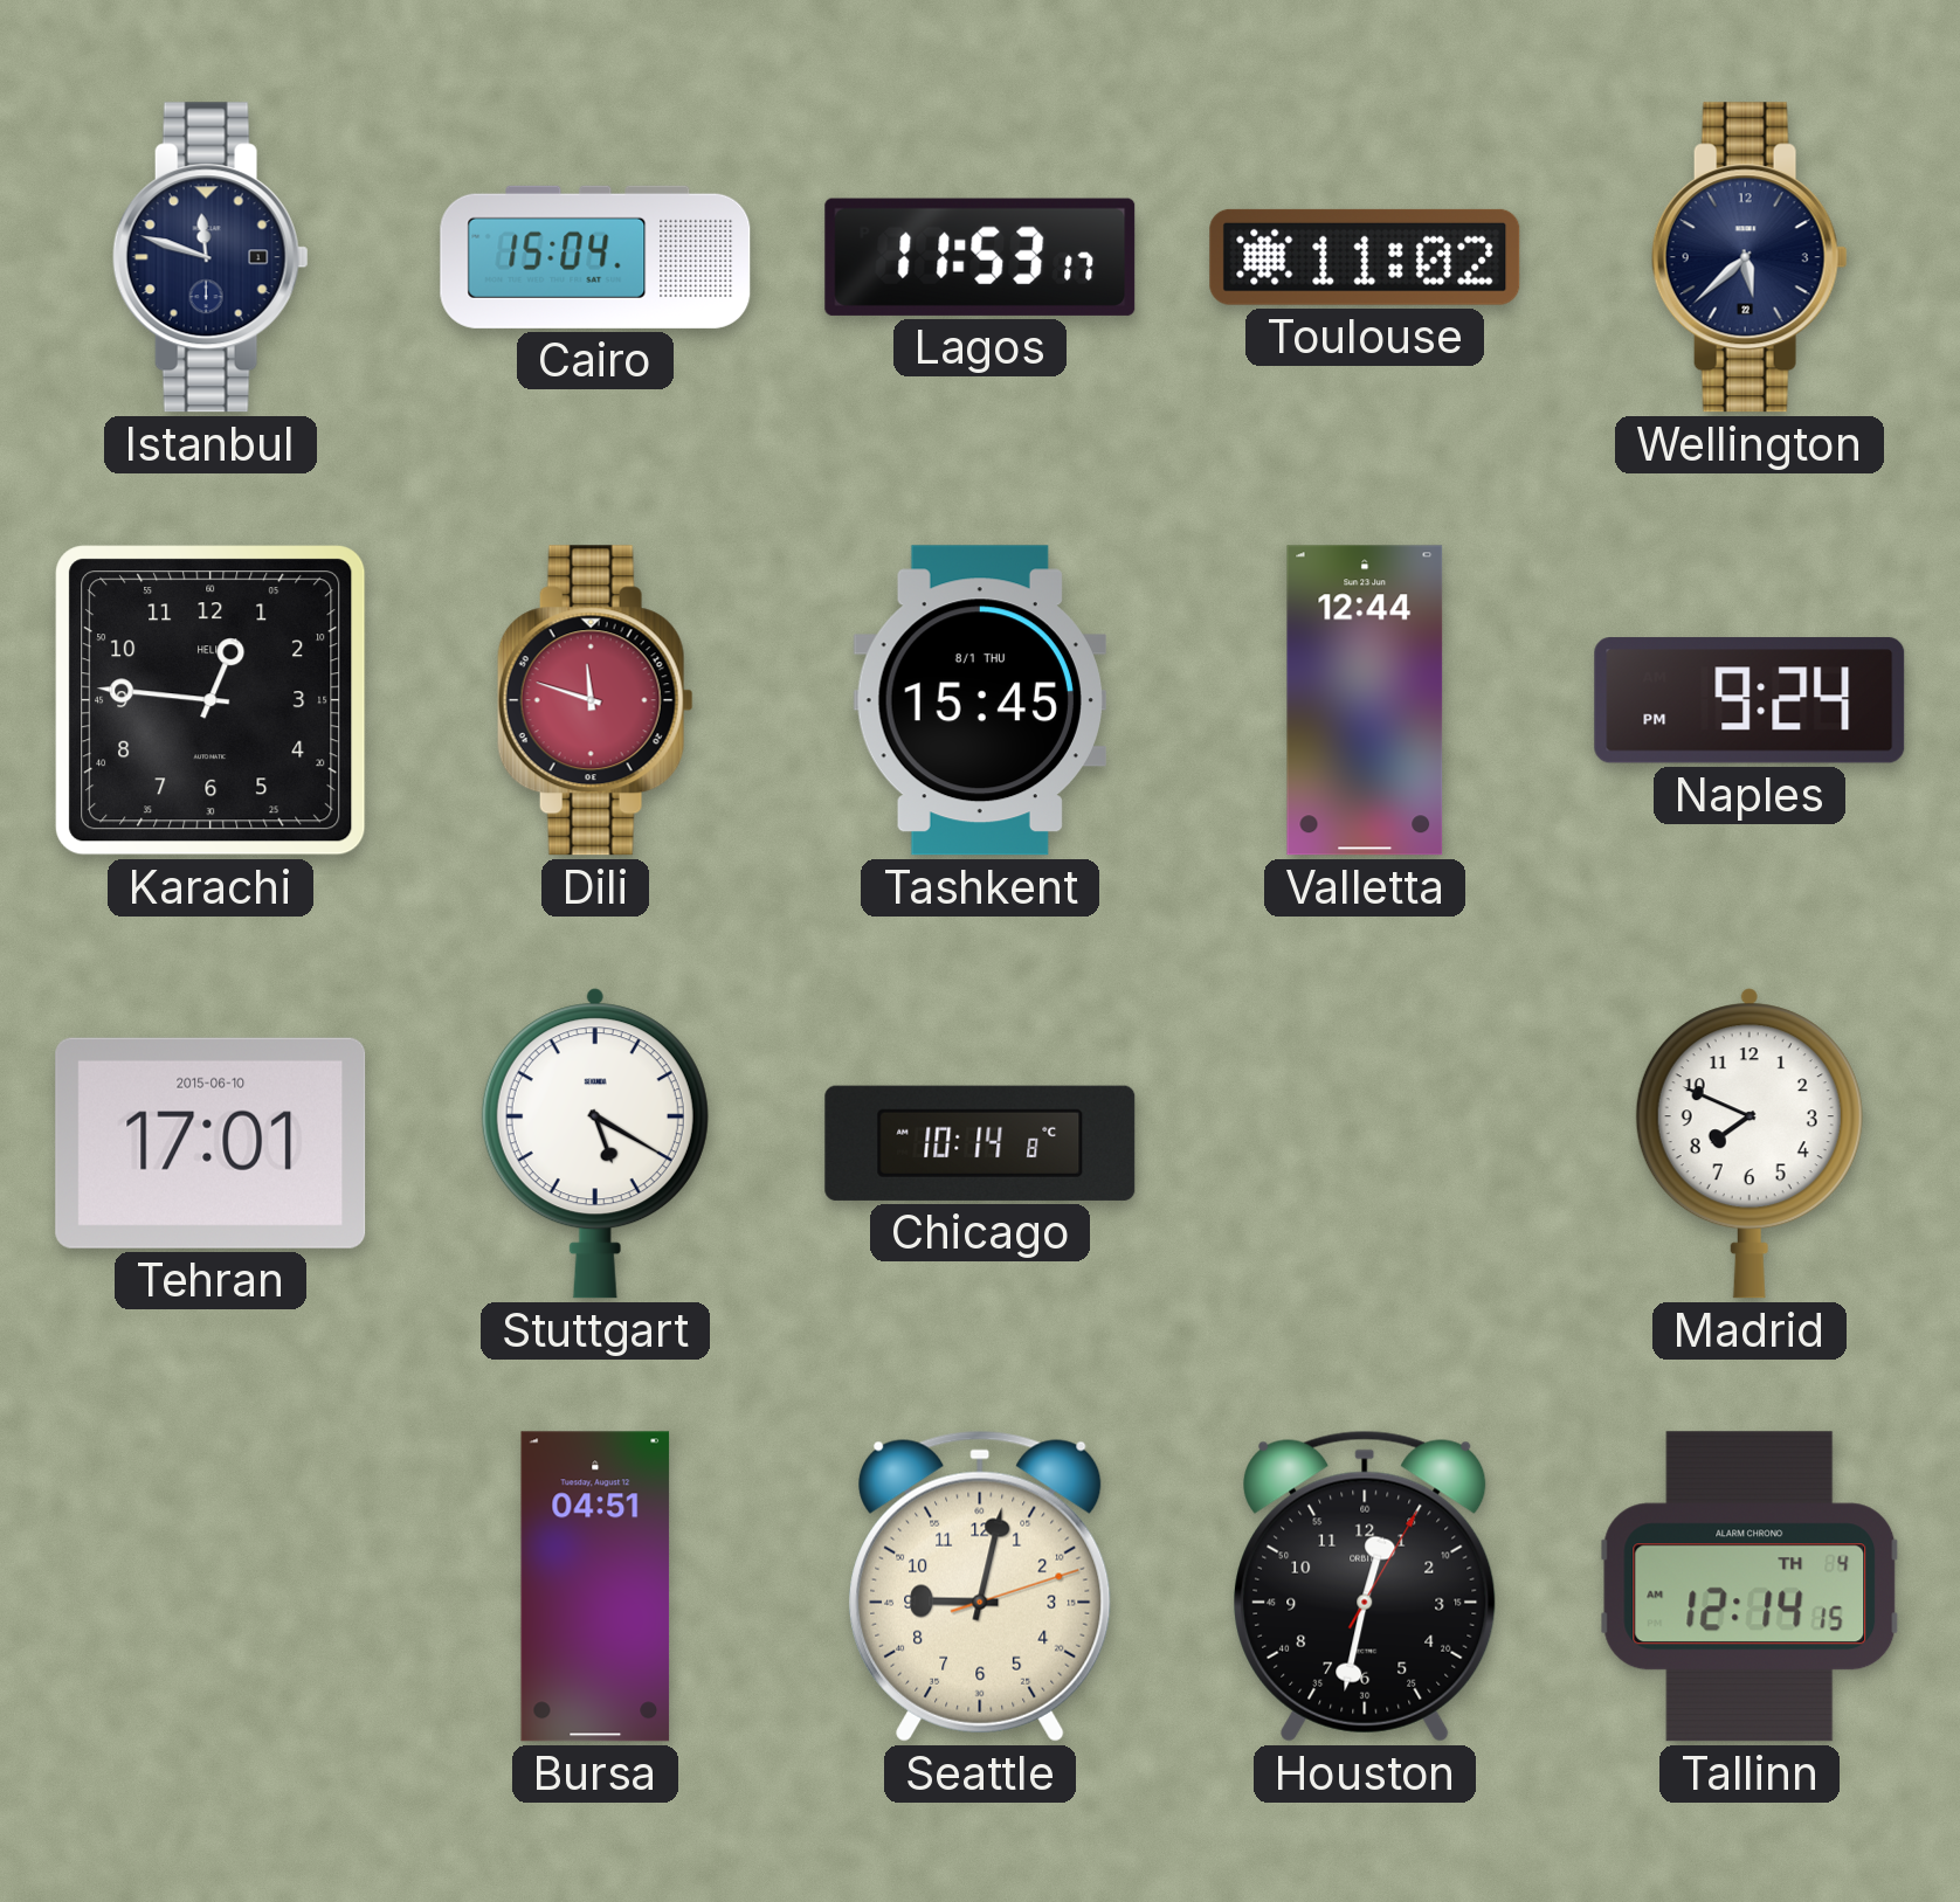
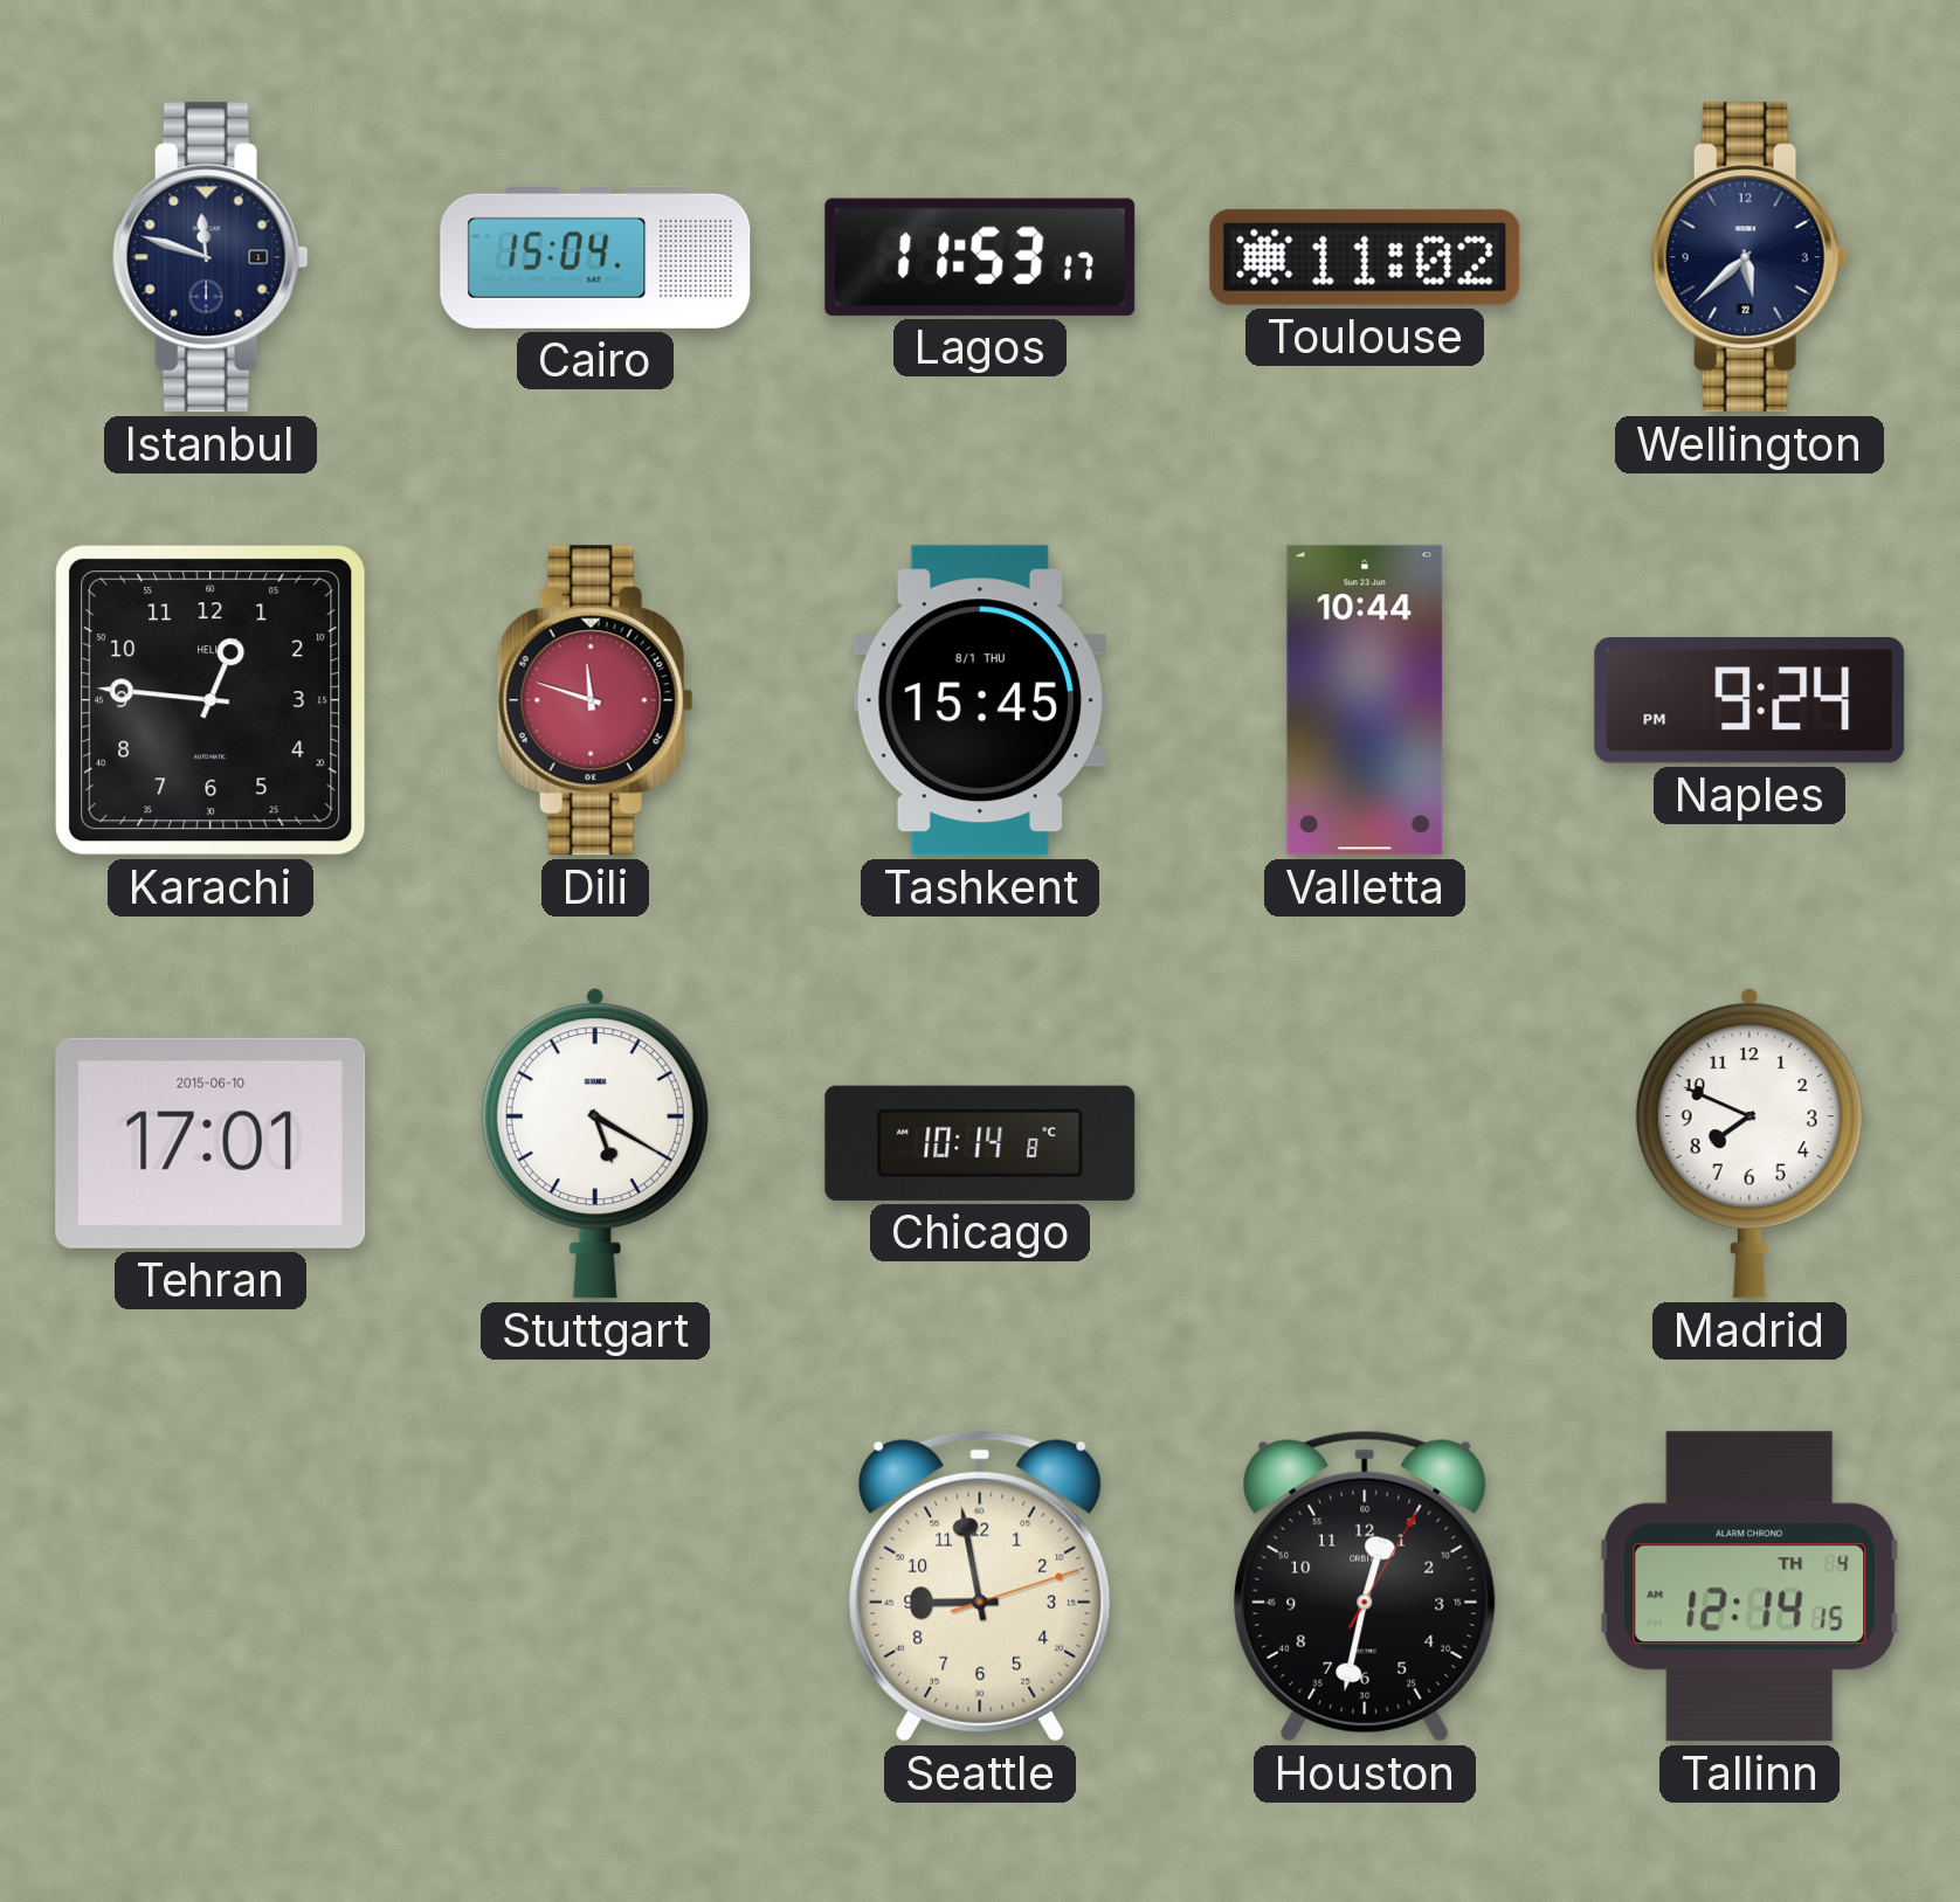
Valletta: 12:44 -> 10:44
Bursa: 04:51 -> none
Seattle: 9:02 -> 8:58
